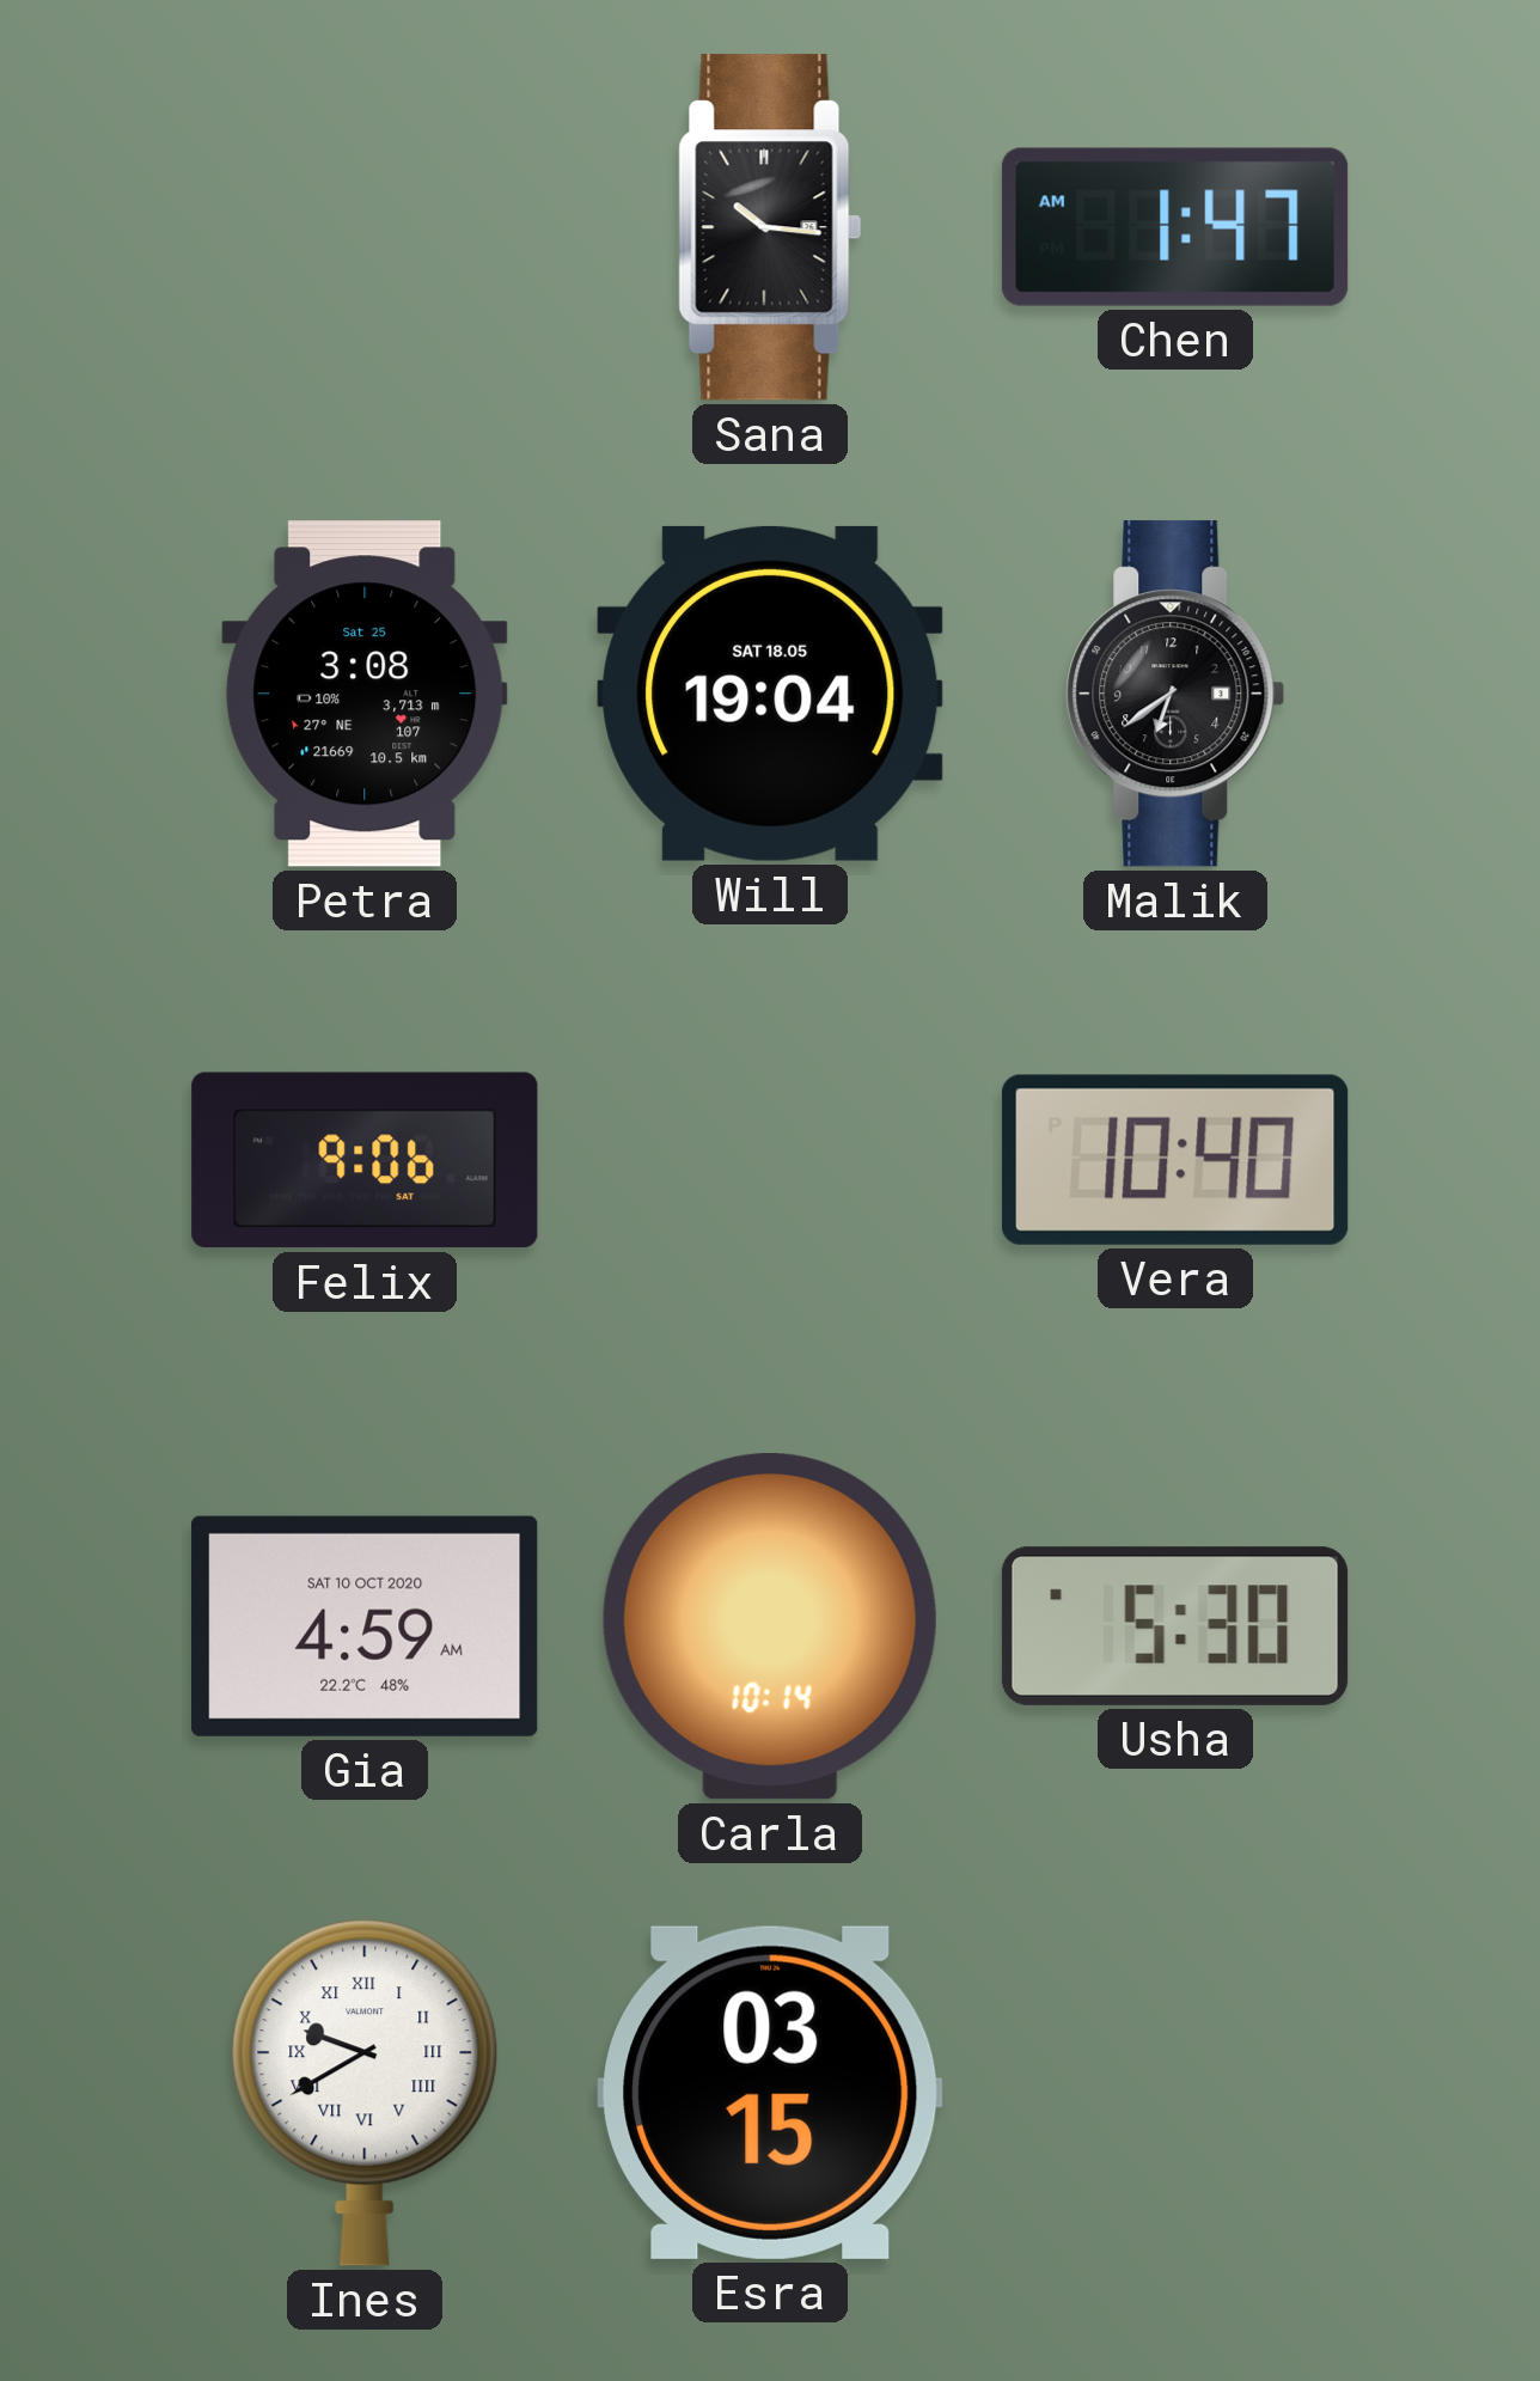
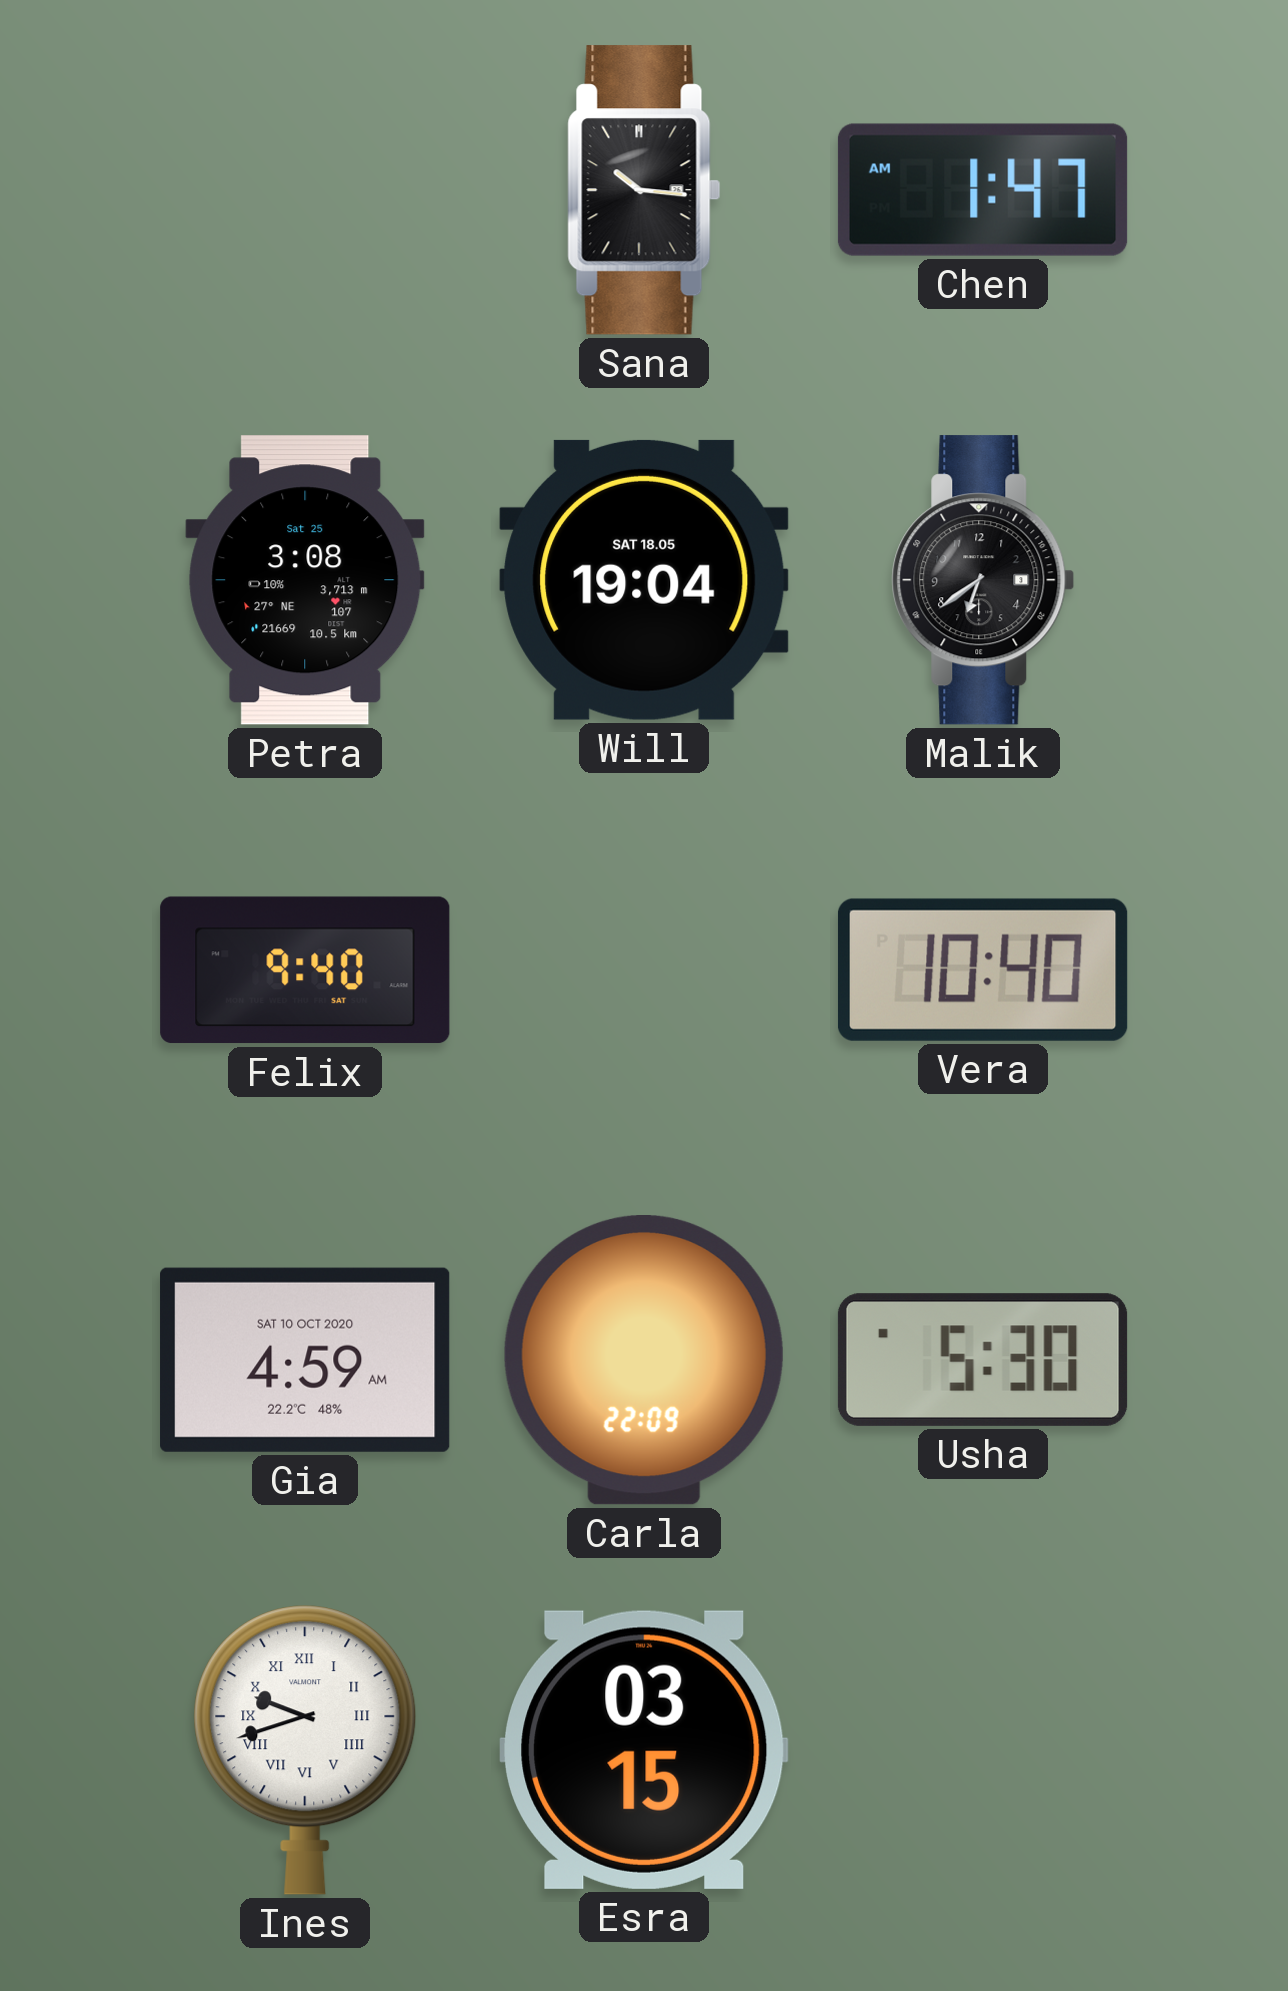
Felix: 9:06 -> 9:40
Carla: 10:14 -> 22:09
Ines: 9:40 -> 9:42
